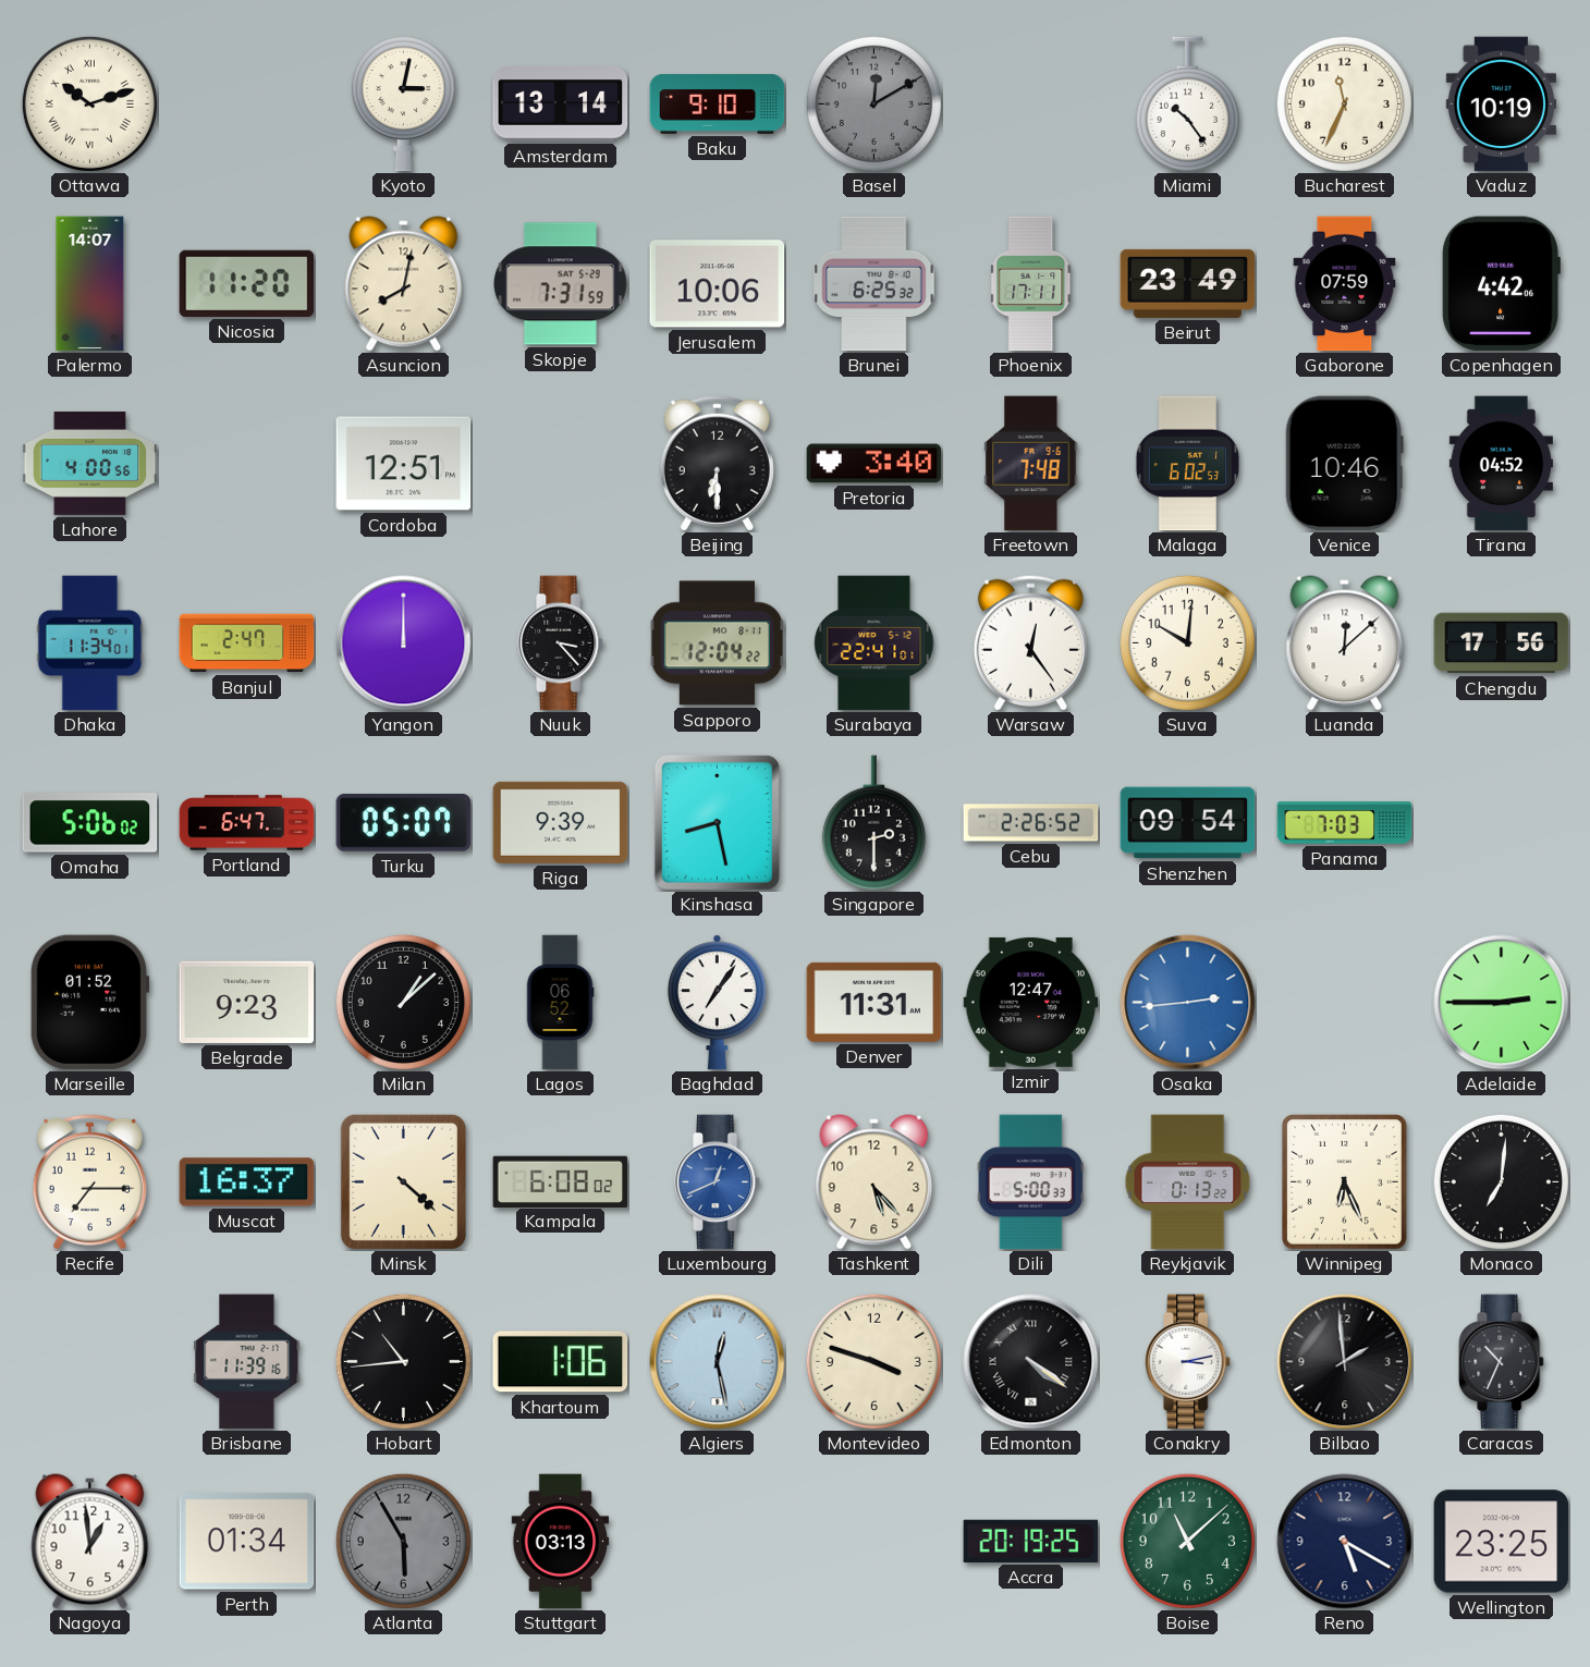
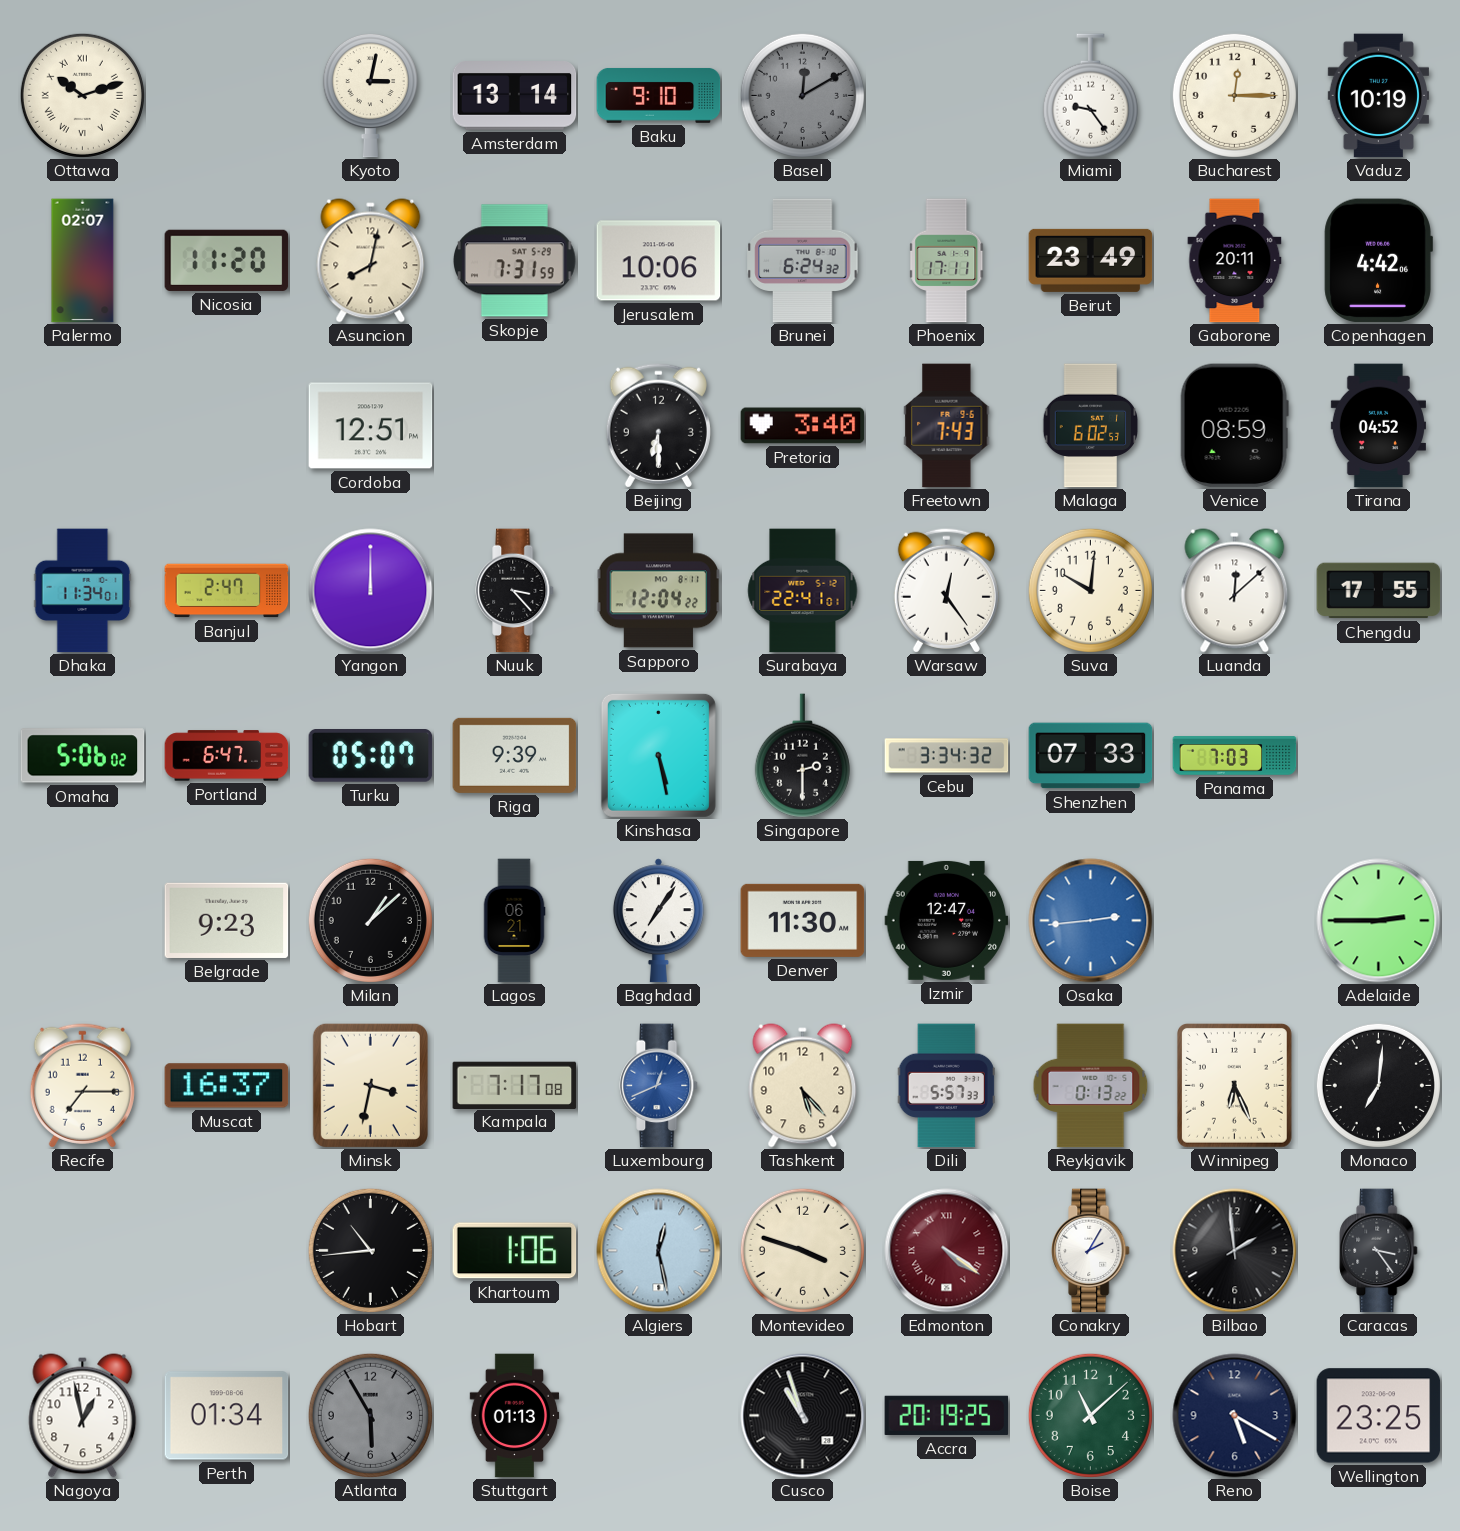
Miami: 10:24 -> 9:24
Bucharest: 11:34 -> 12:15
Palermo: 14:07 -> 02:07
Brunei: 6:25 -> 6:24
Gaborone: 07:59 -> 20:11
Lahore: 4:00 -> none
Freetown: 7:48 -> 7:43
Venice: 10:46 -> 08:59
Chengdu: 17:56 -> 17:55
Kinshasa: 8:28 -> 5:28
Cebu: 2:26 -> 3:34
Shenzhen: 09:54 -> 07:33
Marseille: 01:52 -> none
Lagos: 06:52 -> 06:21
Denver: 11:31 -> 11:30
Minsk: 4:22 -> 3:32
Kampala: 6:08 -> 7:17
Dili: 5:00 -> 5:57
Brisbane: 11:39 -> none
Edmonton dial: black -> burgundy
Conakry: 3:13 -> 2:05
Caracas: 10:34 -> 3:24
Nagoya: 12:59 -> 12:58
Stuttgart: 03:13 -> 01:13
Cusco: none -> 10:57
